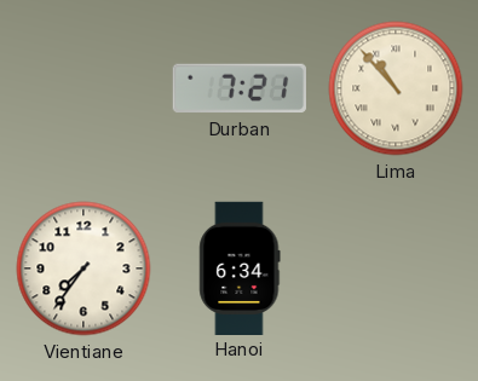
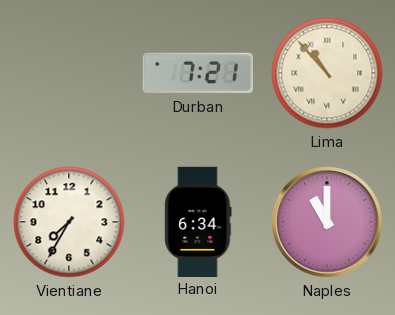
Vientiane: 7:36 -> 7:35
Naples: none -> 11:00
